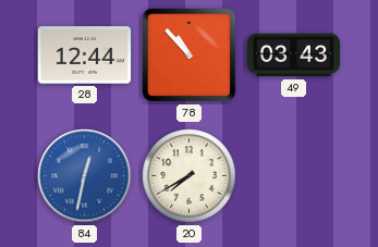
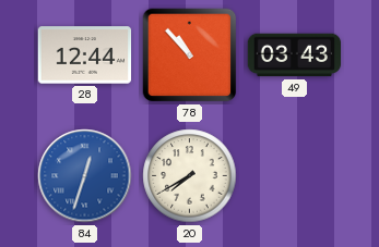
84: 12:32 -> 12:33
